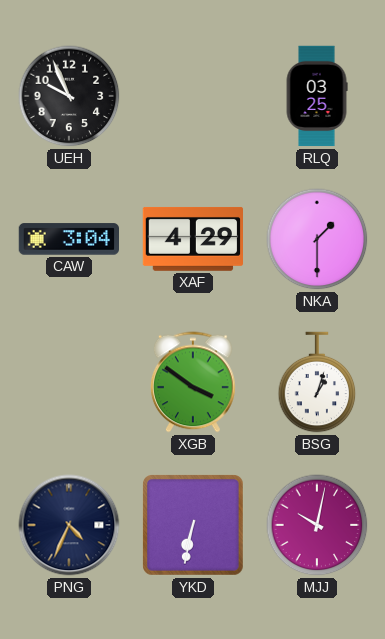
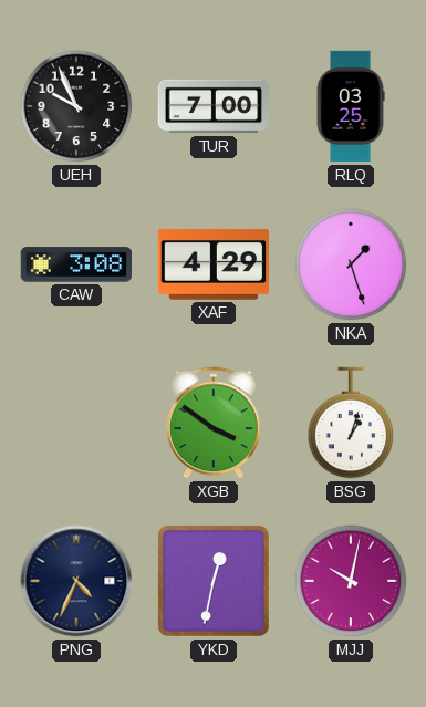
TUR: none -> 7:00
CAW: 3:04 -> 3:08
NKA: 1:30 -> 1:27
YKD: 6:32 -> 12:32
